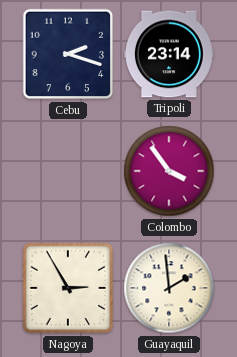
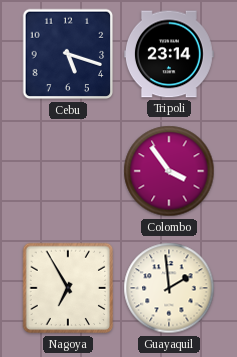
Cebu: 2:18 -> 5:18
Nagoya: 2:55 -> 6:55
